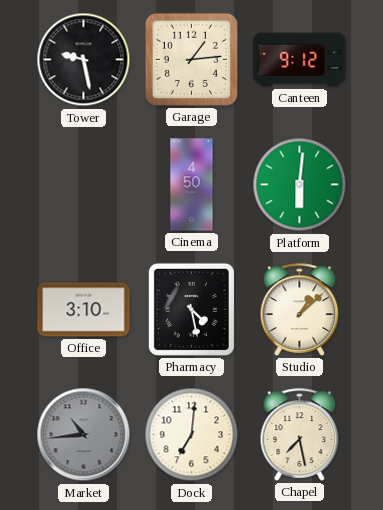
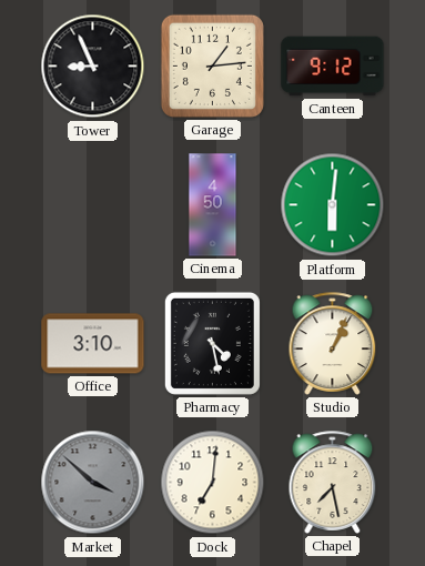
Tower: 9:28 -> 8:56
Studio: 1:08 -> 1:04
Market: 10:44 -> 3:52
